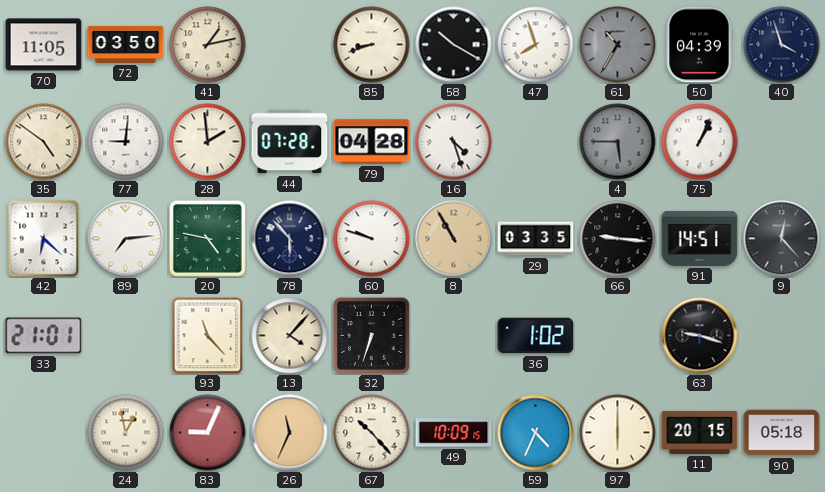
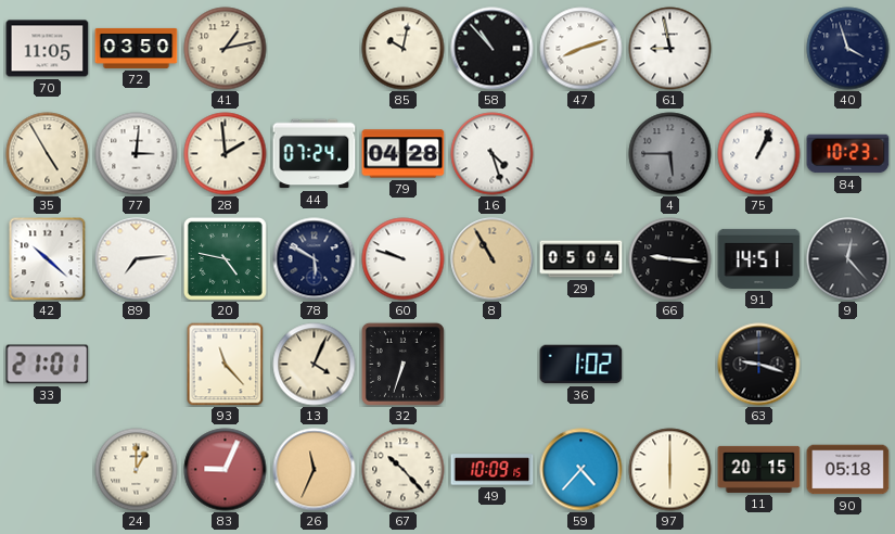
85: 8:42 -> 10:02
58: 10:20 -> 10:53
47: 7:57 -> 8:12
61: 10:35 -> 8:58
61 dial: grey -> white
50: 04:39 -> none
35: 4:51 -> 4:55
77: 9:01 -> 3:01
44: 07:28 -> 07:24
84: none -> 10:23
42: 6:22 -> 10:22
78: 5:53 -> 5:50
29: 03:35 -> 05:04
13: 4:07 -> 4:04
24: 12:58 -> 1:00
59: 4:34 -> 4:37
